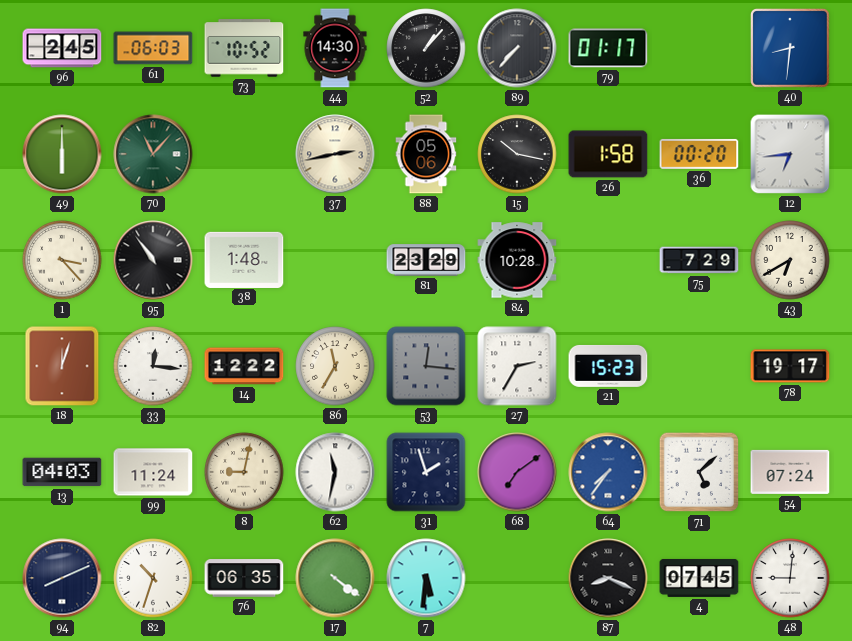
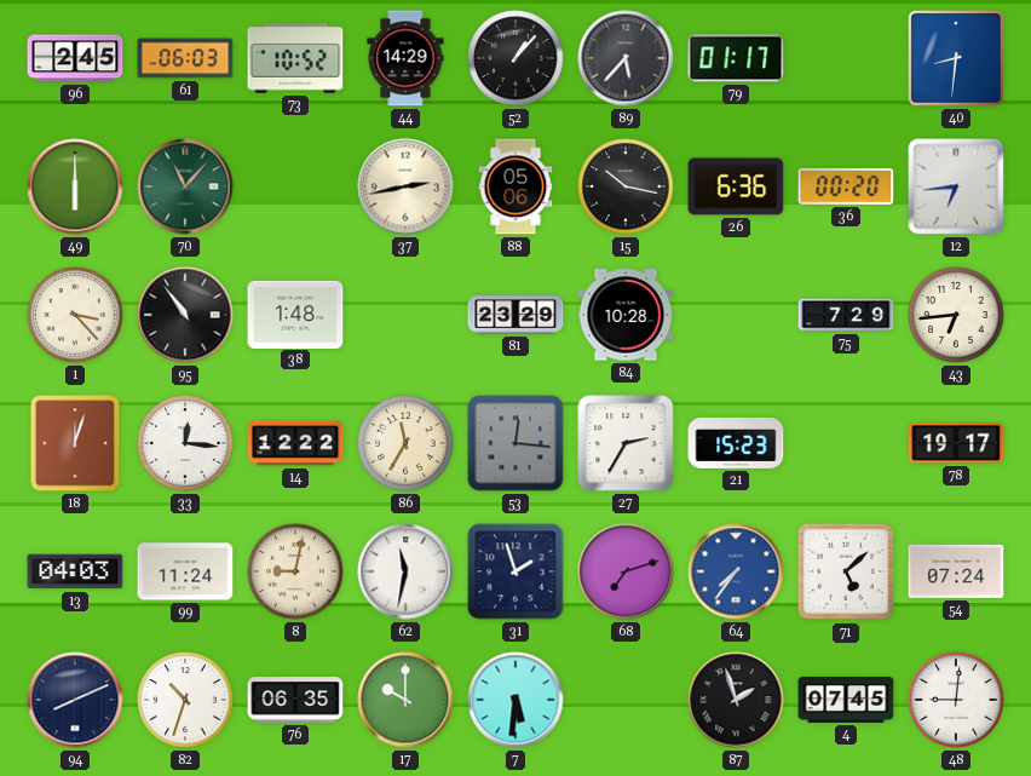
44: 14:30 -> 14:29
89: 7:37 -> 5:37
26: 1:58 -> 6:36
43: 6:40 -> 6:44
68: 7:09 -> 7:12
17: 4:21 -> 10:00
87: 8:19 -> 1:57
